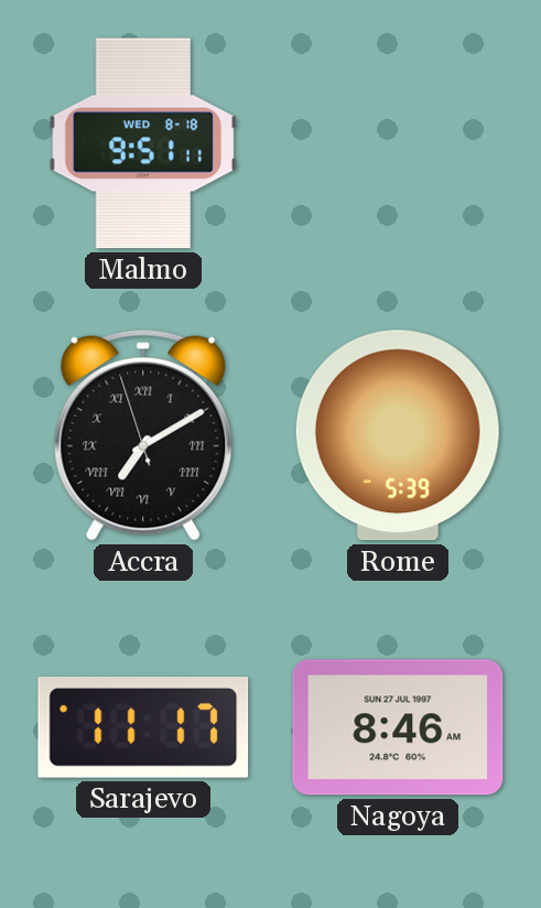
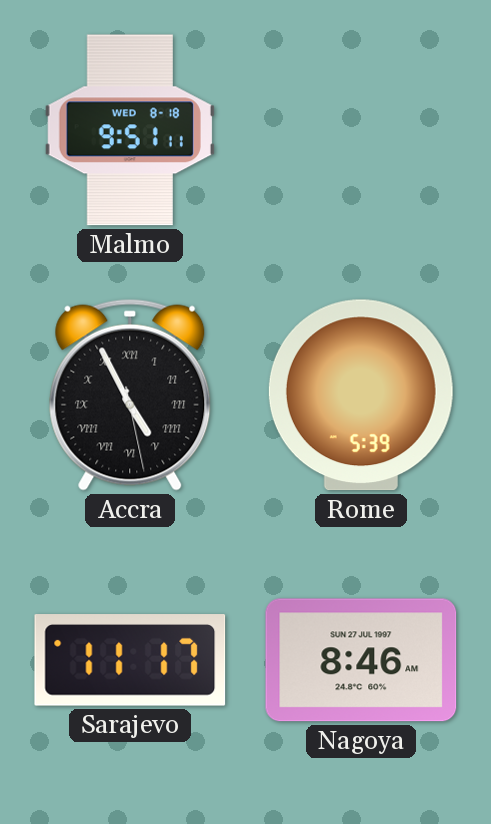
Accra: 7:09 -> 4:55
